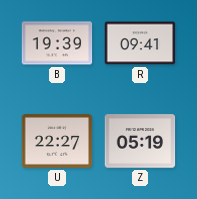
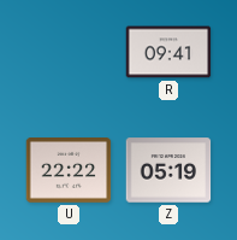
B: 19:39 -> none
U: 22:27 -> 22:22
